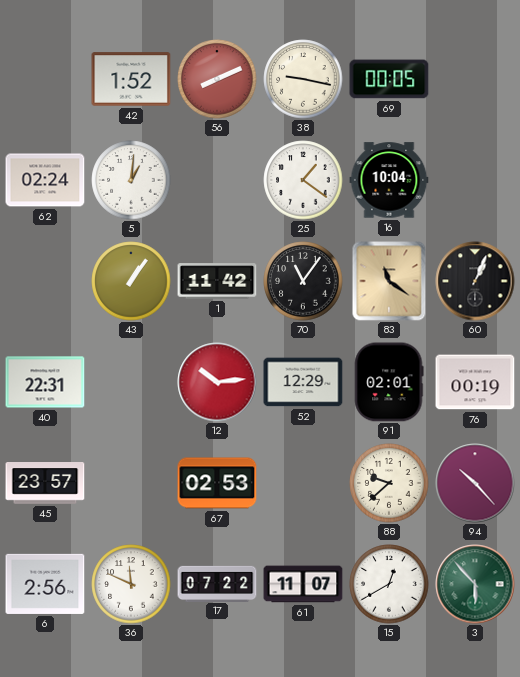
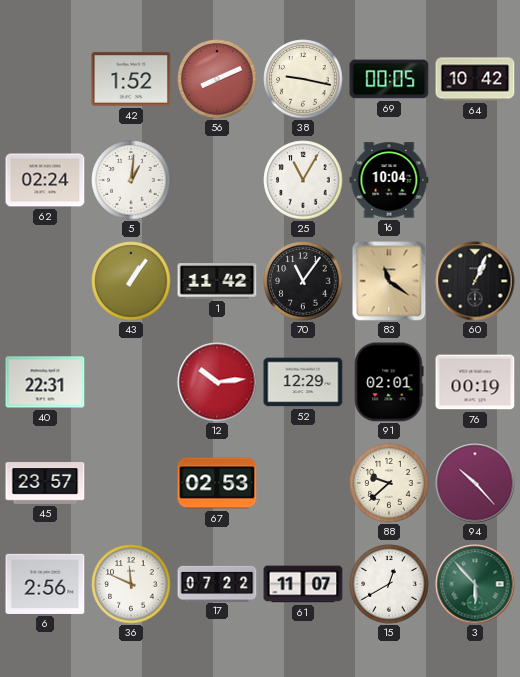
64: none -> 10:42
25: 1:21 -> 11:05
